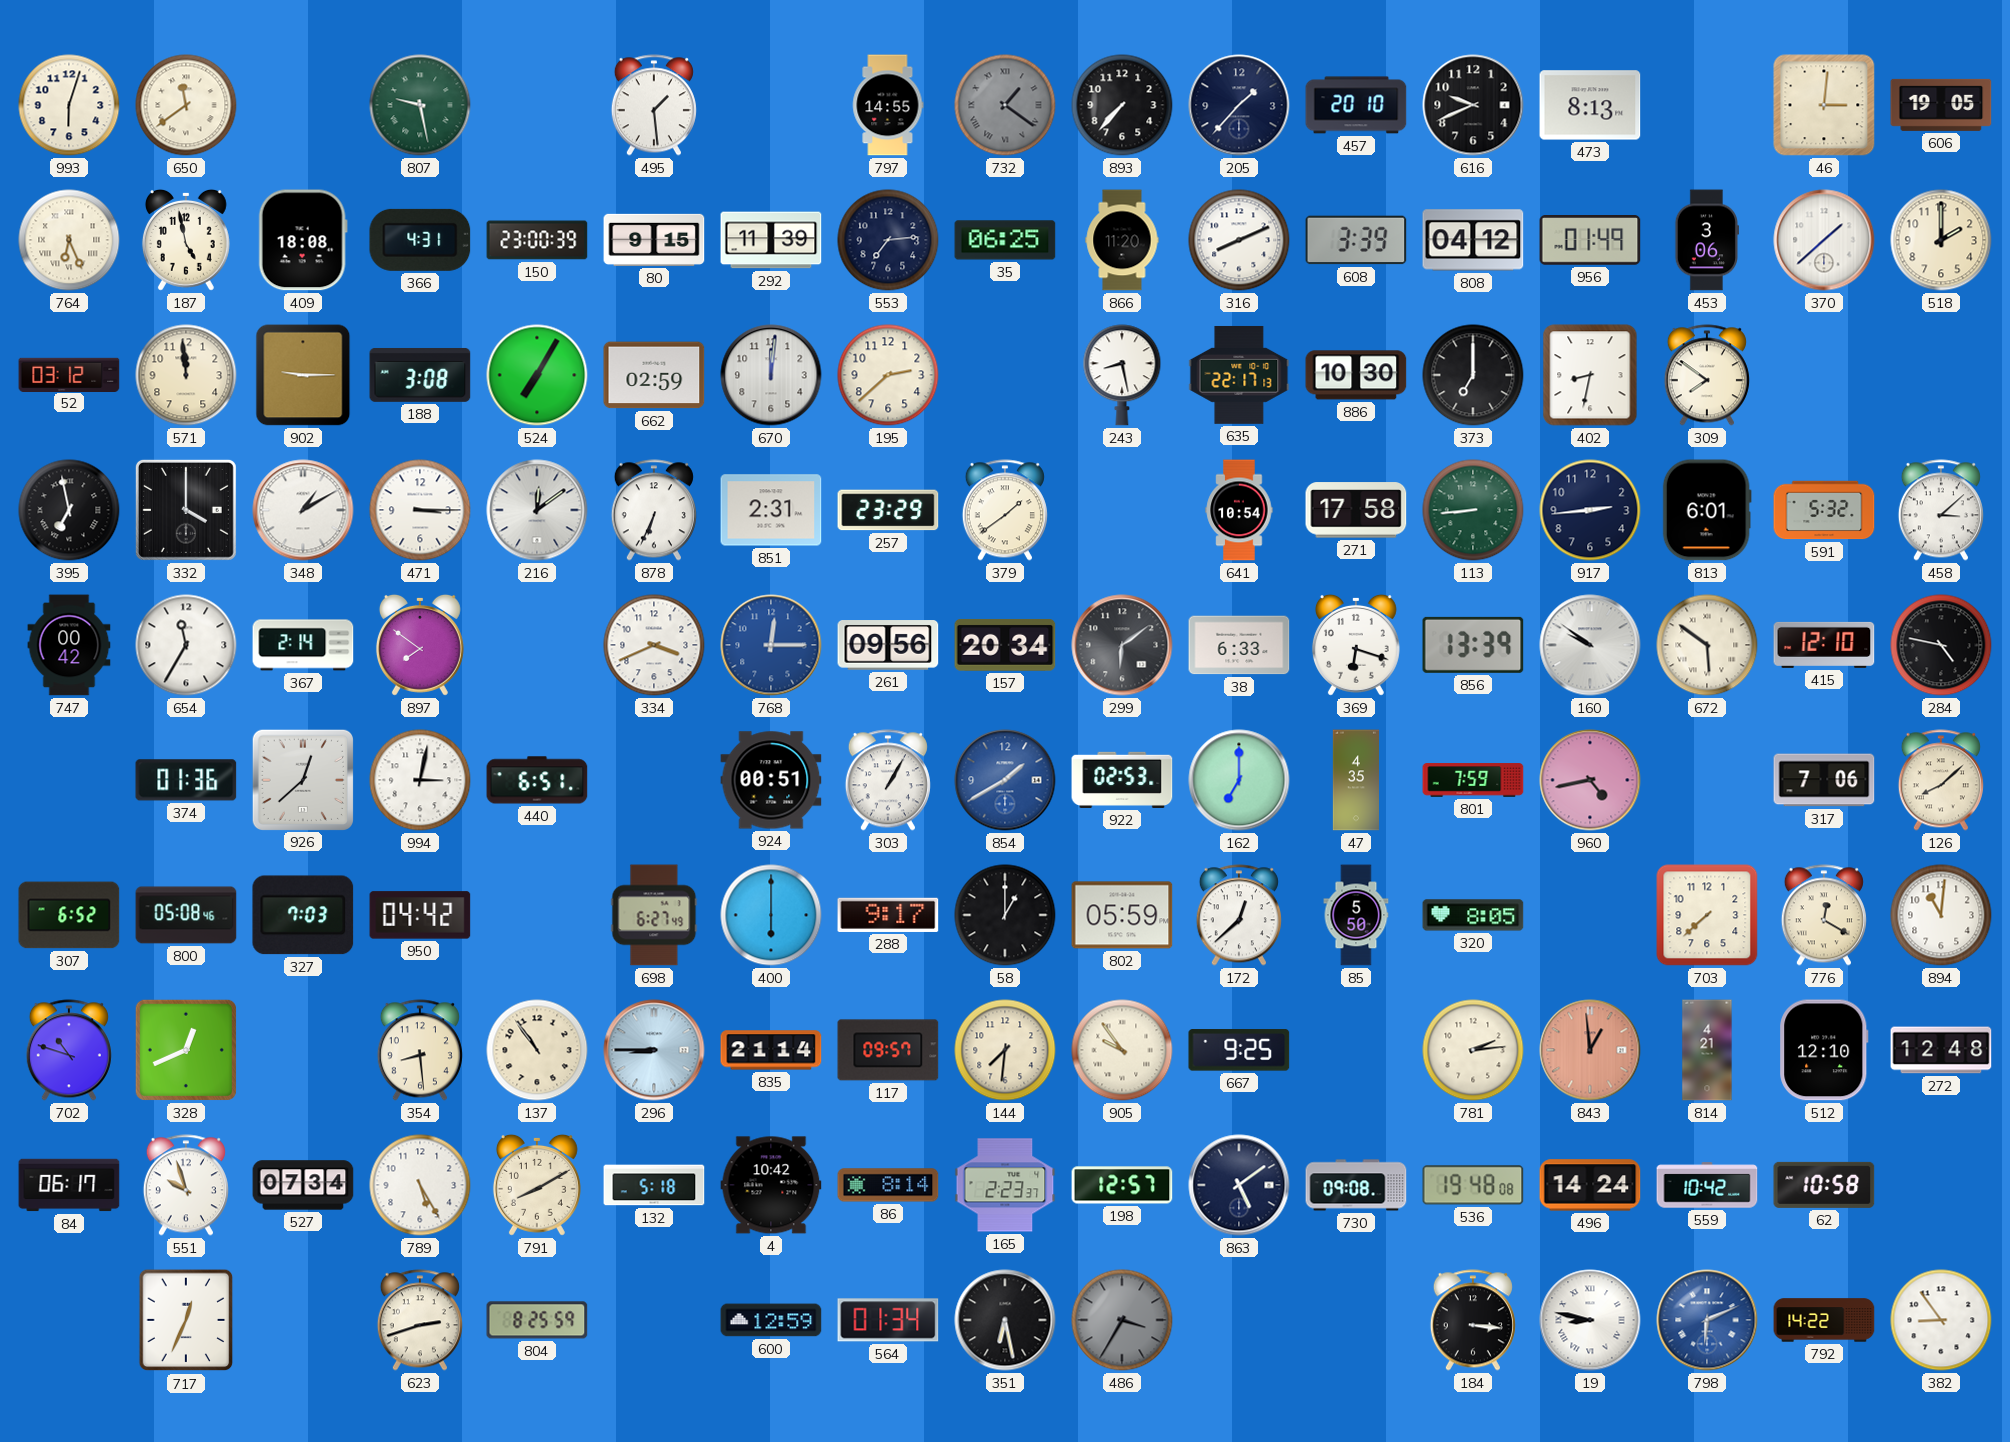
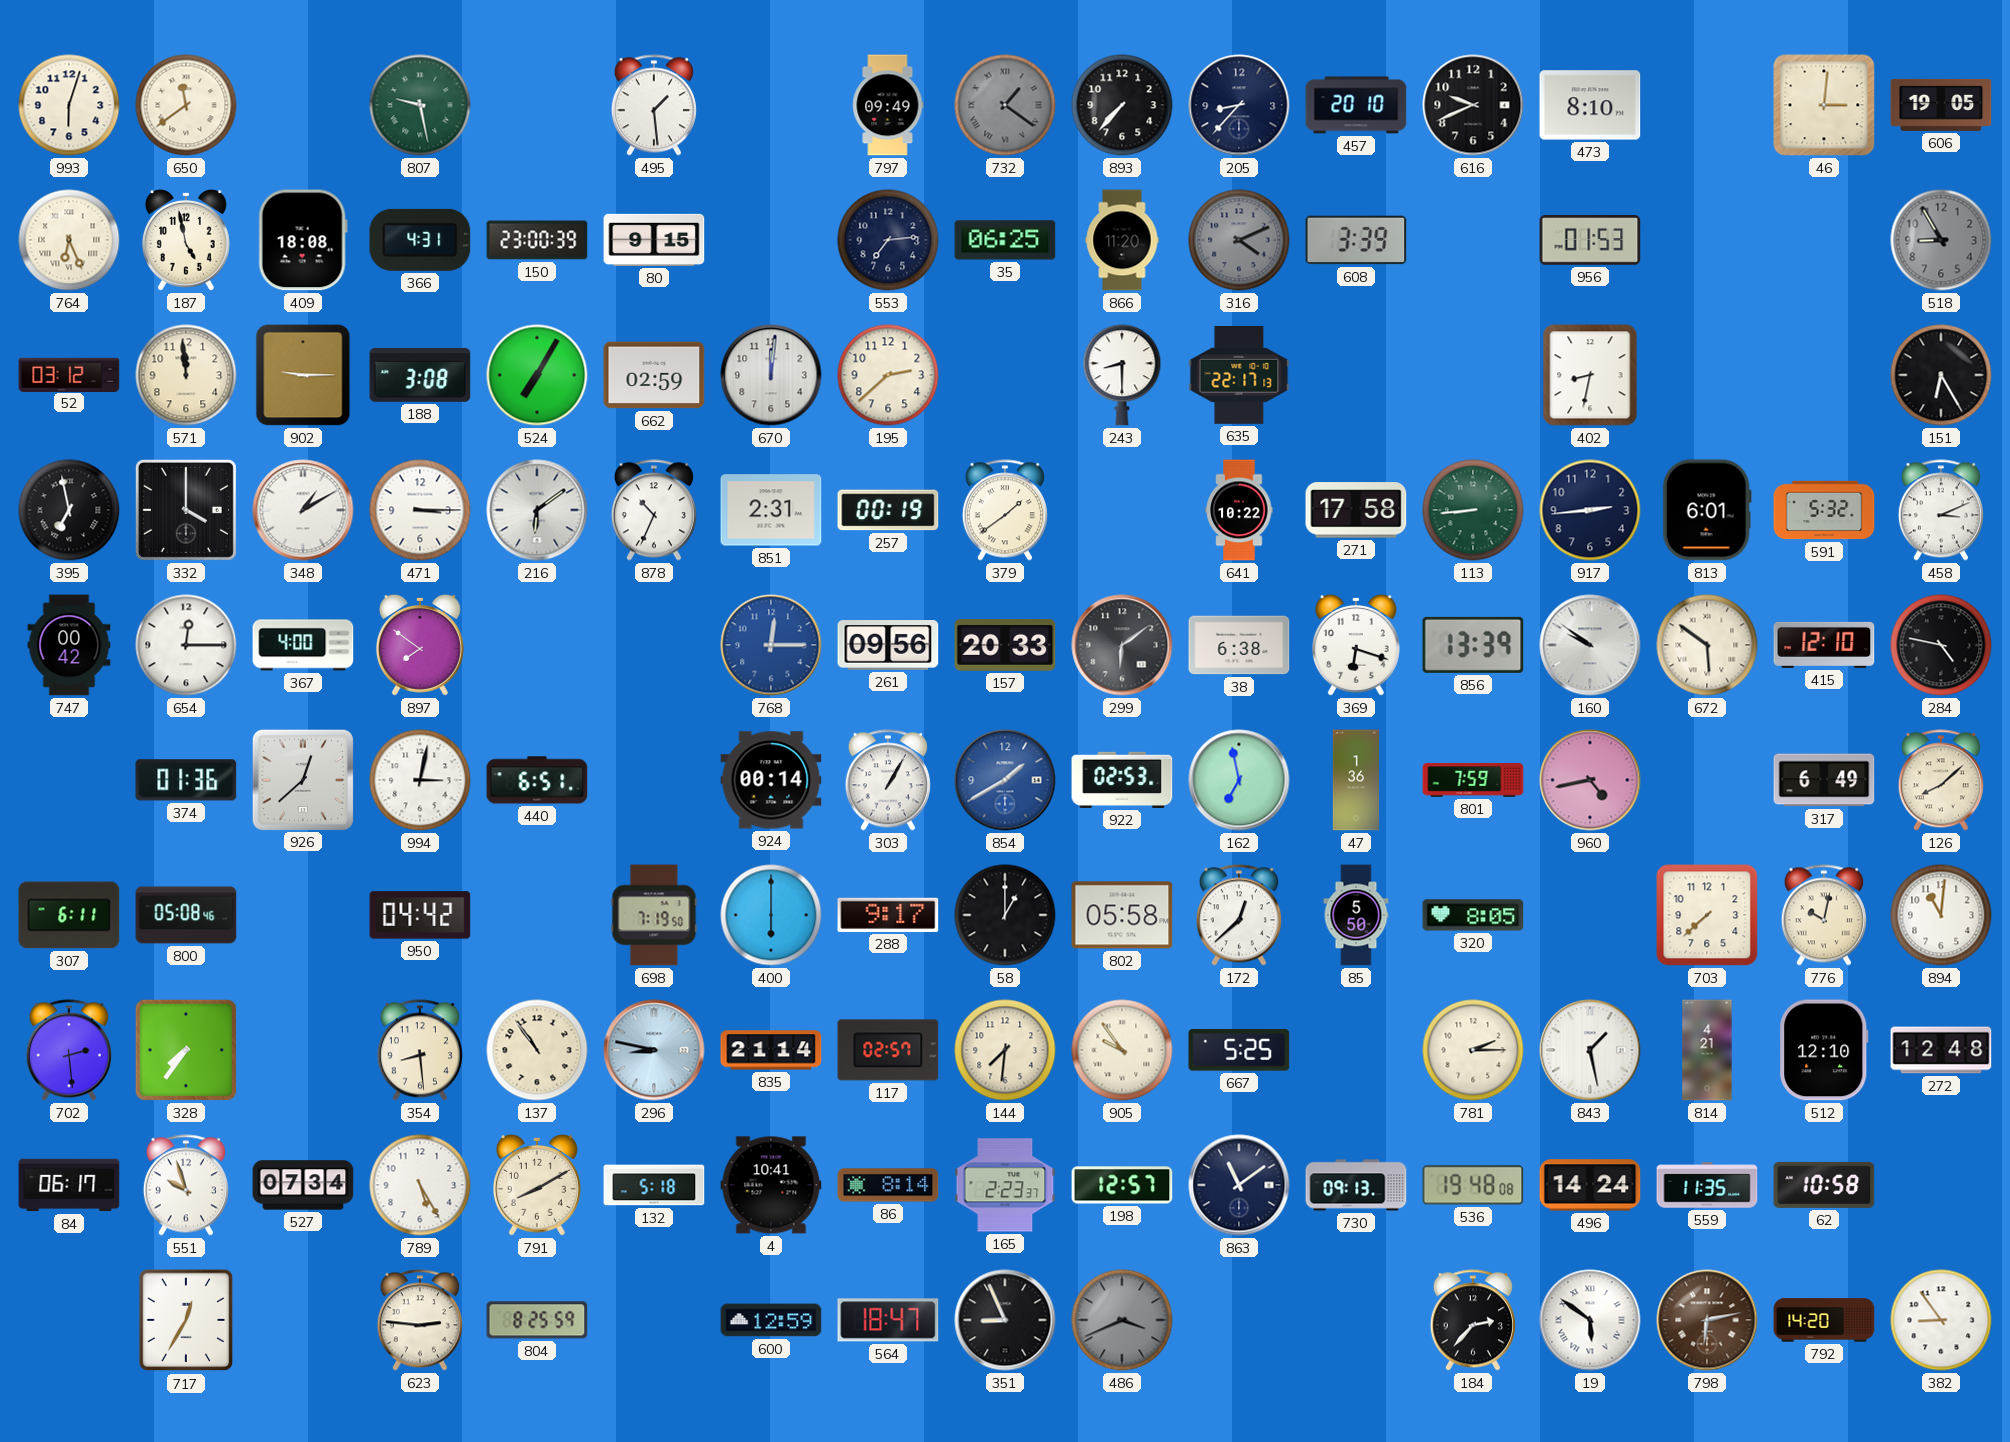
797: 14:55 -> 09:49
205: 1:37 -> 8:37
473: 8:13 -> 8:10
292: 11:39 -> none
316: 8:11 -> 4:11
316 dial: white -> grey
808: 04:12 -> none
956: 01:49 -> 01:53
453: 3:06 -> none
370: 1:38 -> none
518: 2:00 -> 8:55
518 dial: cream -> grey
243: 8:28 -> 8:30
886: 10:30 -> none
373: 7:00 -> none
309: 7:51 -> none
151: none -> 6:25
216: 12:09 -> 6:09
878: 6:34 -> 10:34
257: 23:29 -> 00:19
641: 10:54 -> 10:22
458: 3:08 -> 3:11
654: 11:35 -> 12:15
367: 2:14 -> 4:00
334: 3:41 -> none
157: 20:34 -> 20:33
38: 6:33 -> 6:38
924: 00:51 -> 00:14
162: 7:00 -> 6:58
47: 4:35 -> 1:36
317: 7:06 -> 6:49
307: 6:52 -> 6:11
327: 7:03 -> none
698: 6:27 -> 7:19
802: 05:59 -> 05:58
776: 12:20 -> 10:02
702: 10:48 -> 2:29
328: 12:41 -> 7:36
296: 8:45 -> 8:47
117: 09:57 -> 02:57
667: 9:25 -> 5:25
781: 2:14 -> 2:15
843: 12:59 -> 1:28
843 dial: salmon -> white
4: 10:42 -> 10:41
863: 5:09 -> 11:09
730: 09:08 -> 09:13
559: 10:42 -> 11:35
717: 12:34 -> 12:35
623: 2:42 -> 2:46
564: 01:34 -> 18:47
351: 6:28 -> 8:56
486: 3:35 -> 3:41
184: 3:16 -> 2:37
19: 8:47 -> 5:51
798: 6:11 -> 6:13
798 dial: blue -> brown
792: 14:22 -> 14:20
